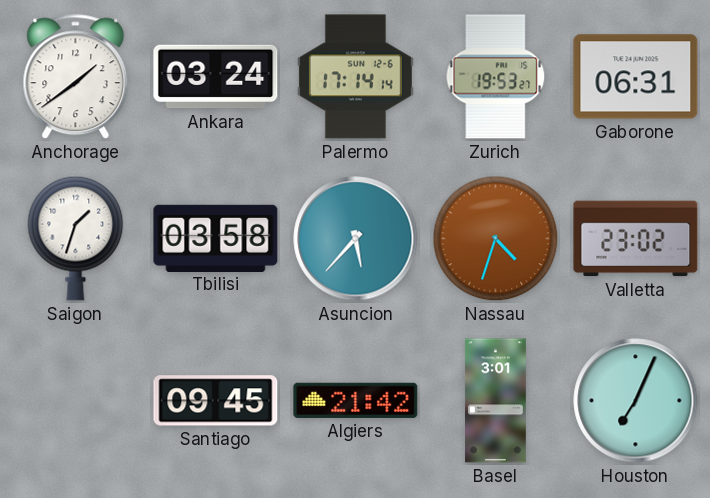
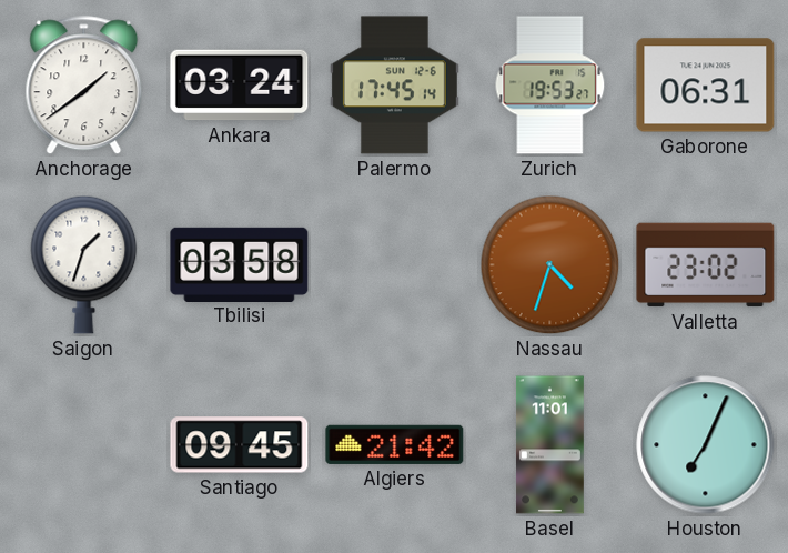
Palermo: 17:14 -> 17:45
Asuncion: 5:37 -> none
Basel: 3:01 -> 11:01
